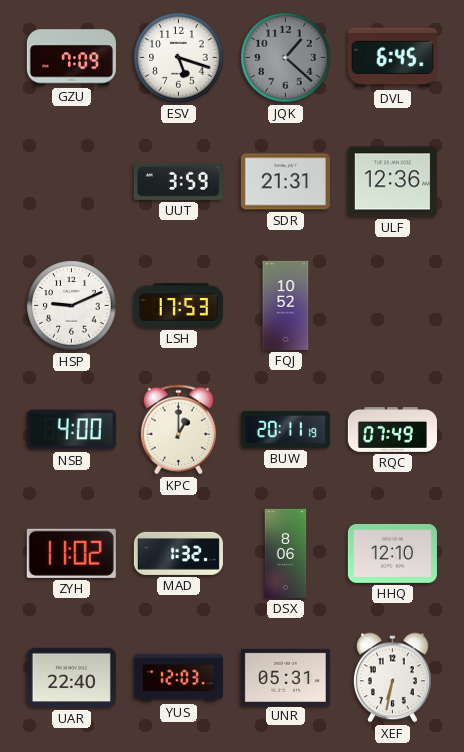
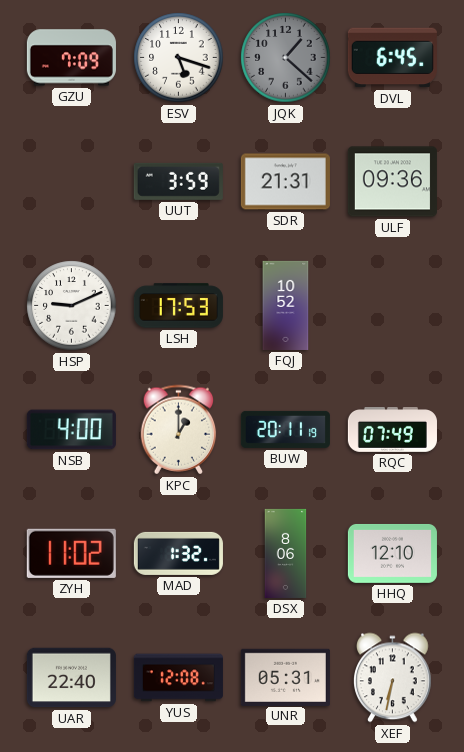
ULF: 12:36 -> 09:36
YUS: 12:03 -> 12:08
